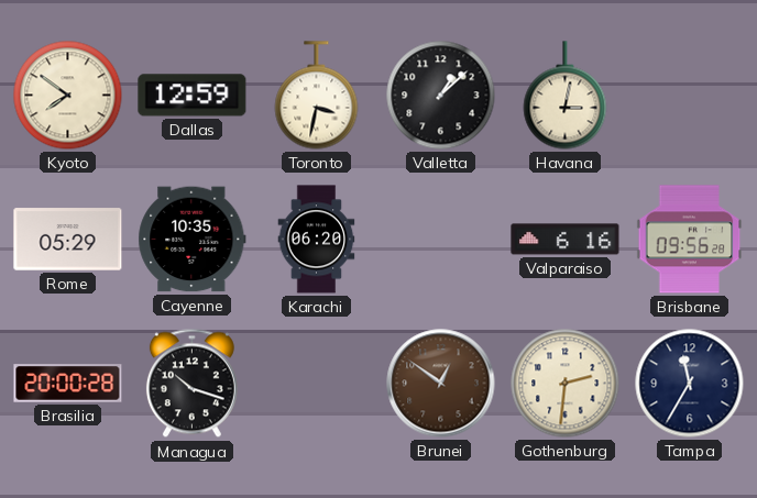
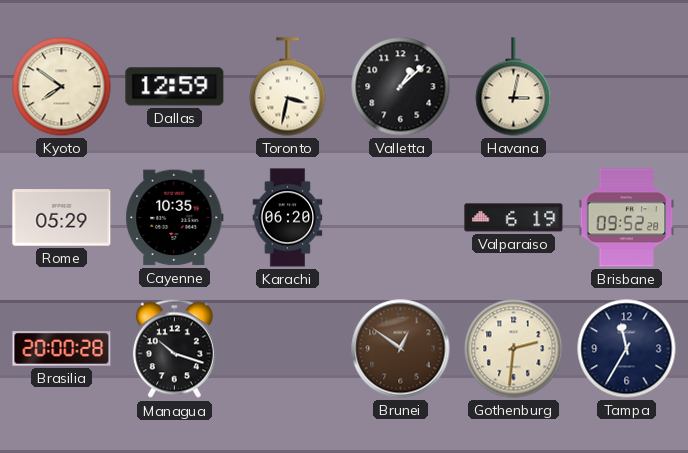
Valparaiso: 6:16 -> 6:19
Brisbane: 09:56 -> 09:52
